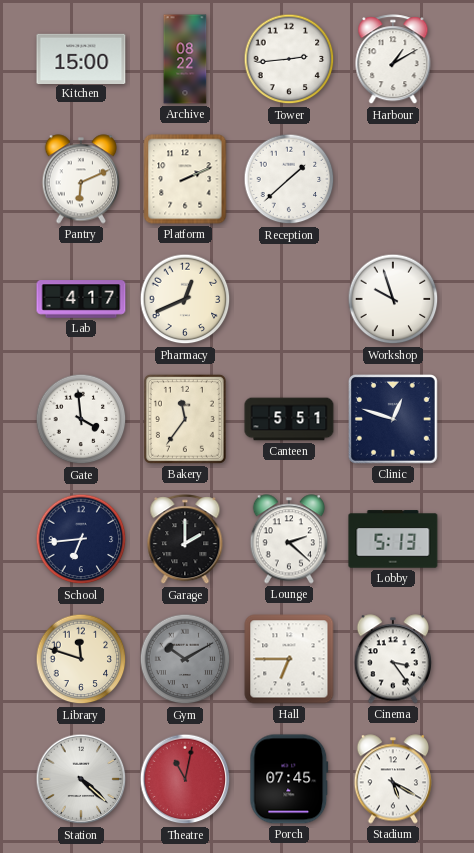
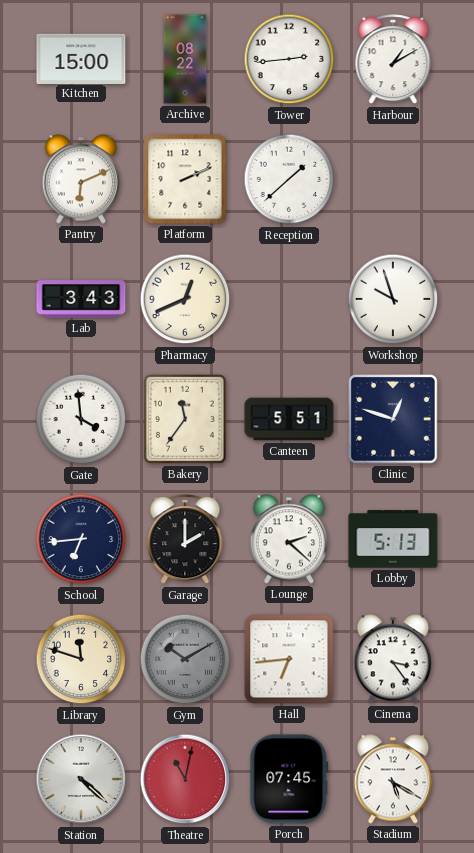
Lab: 4:17 -> 3:43
Hall: 6:45 -> 6:44
